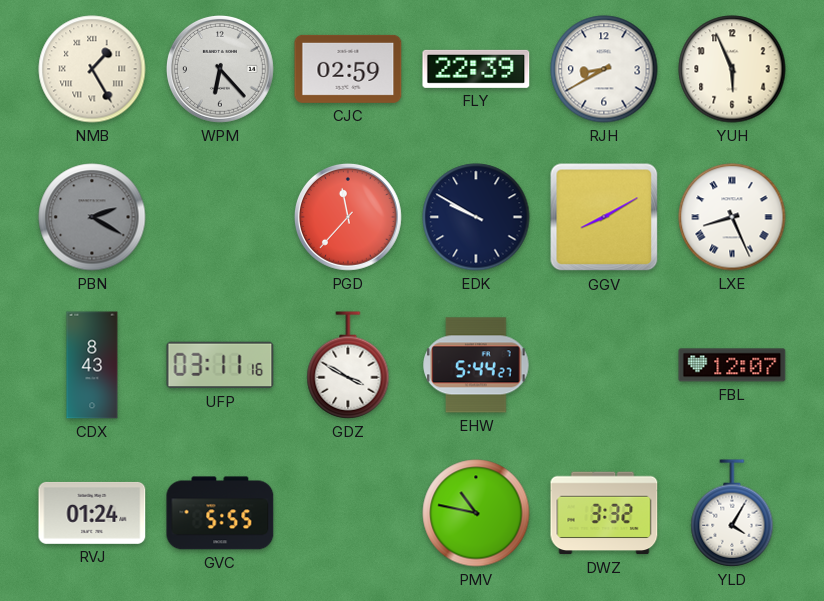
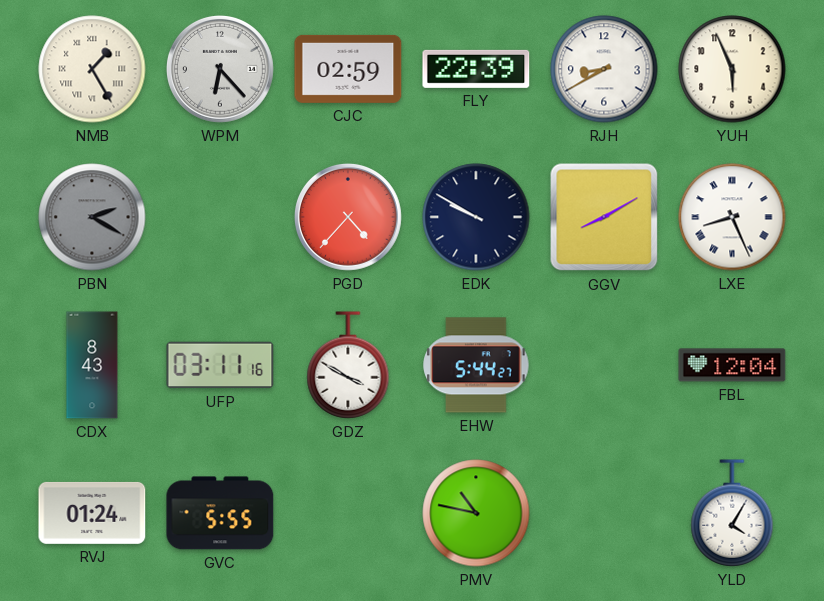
PGD: 11:37 -> 4:37
FBL: 12:07 -> 12:04
DWZ: 3:32 -> none
